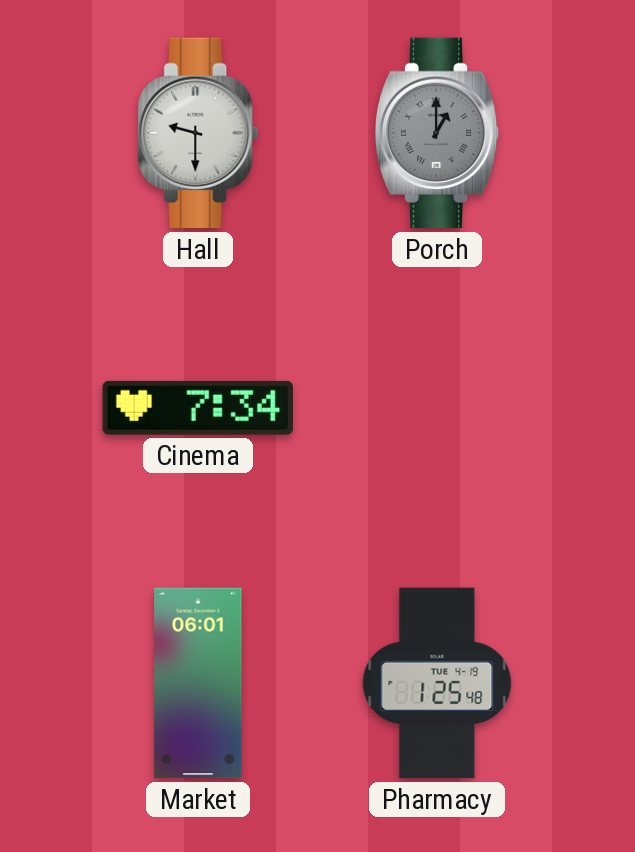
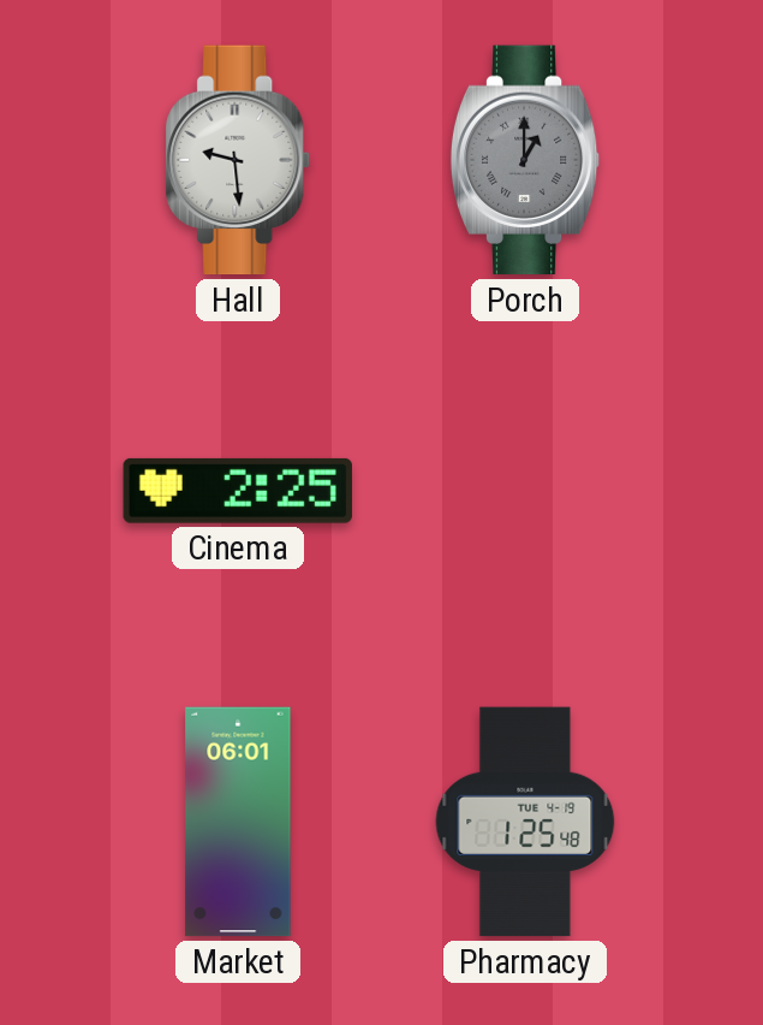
Hall: 9:30 -> 9:29
Cinema: 7:34 -> 2:25
